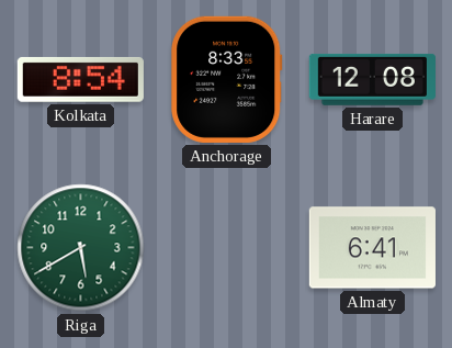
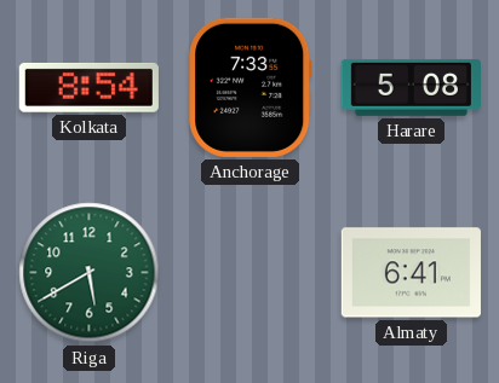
Anchorage: 8:33 -> 7:33
Harare: 12:08 -> 5:08
